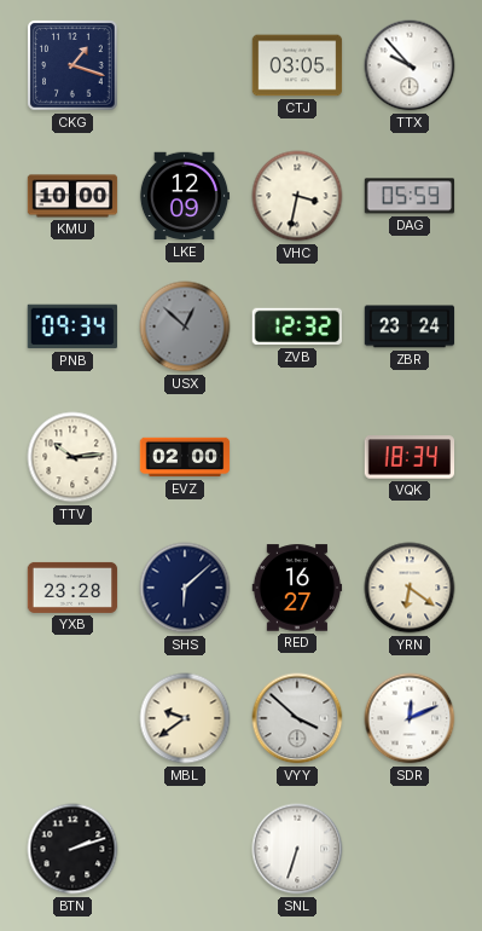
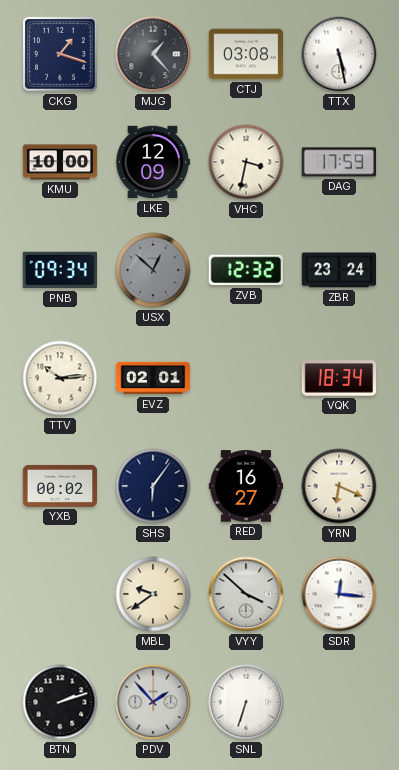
MJG: none -> 1:23
CTJ: 03:05 -> 03:08
TTX: 9:53 -> 5:28
DAG: 05:59 -> 17:59
EVZ: 02:00 -> 02:01
YXB: 23:28 -> 00:02
SHS: 6:08 -> 6:06
YRN: 6:21 -> 6:19
SDR: 12:11 -> 12:16
PDV: none -> 1:53
